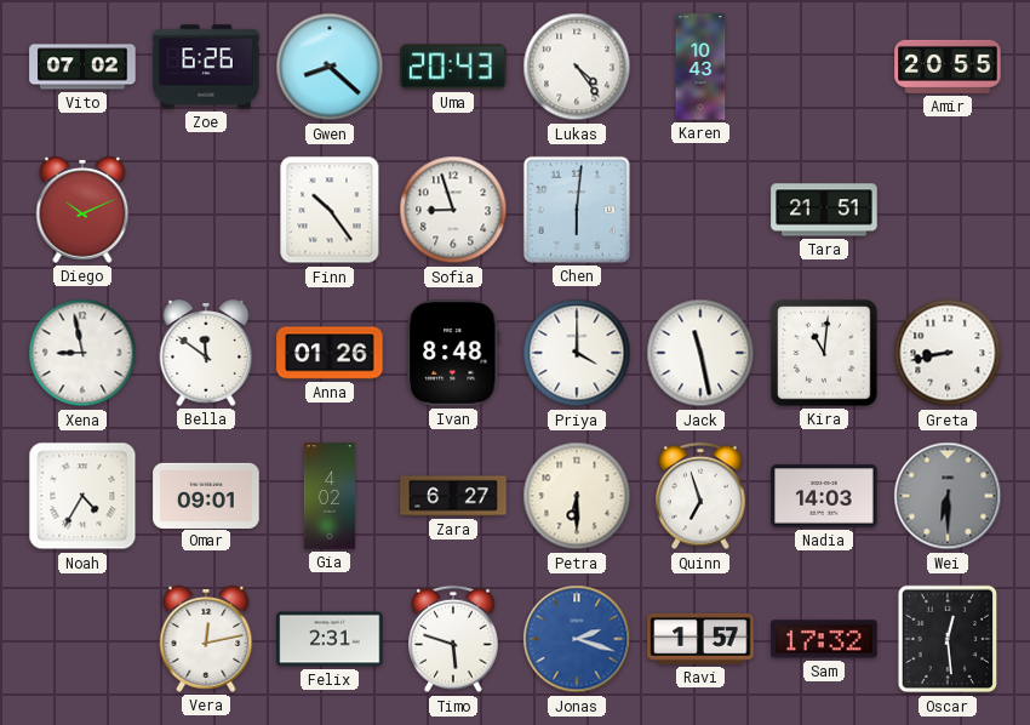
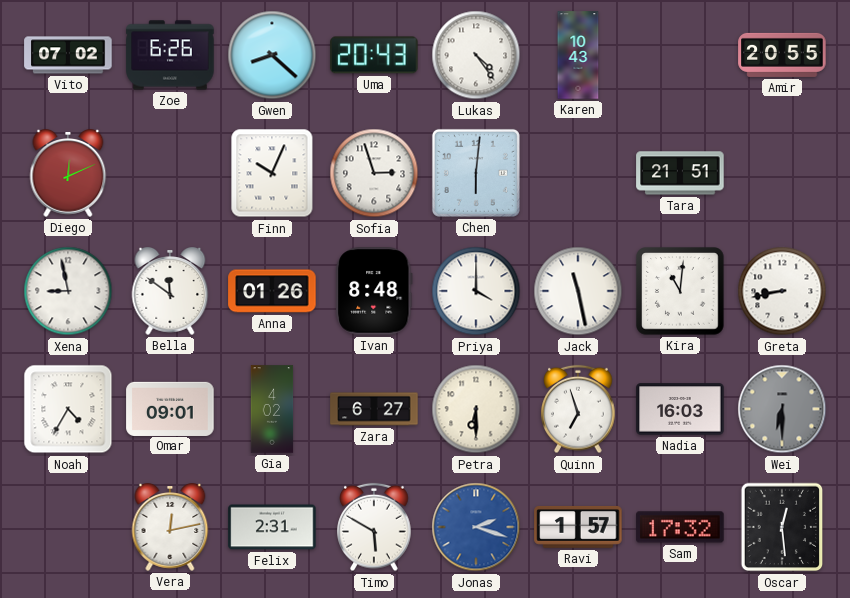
Diego: 10:11 -> 12:11
Finn: 10:24 -> 10:04
Sofia: 8:57 -> 2:57
Nadia: 14:03 -> 16:03
Timo: 5:48 -> 5:50
